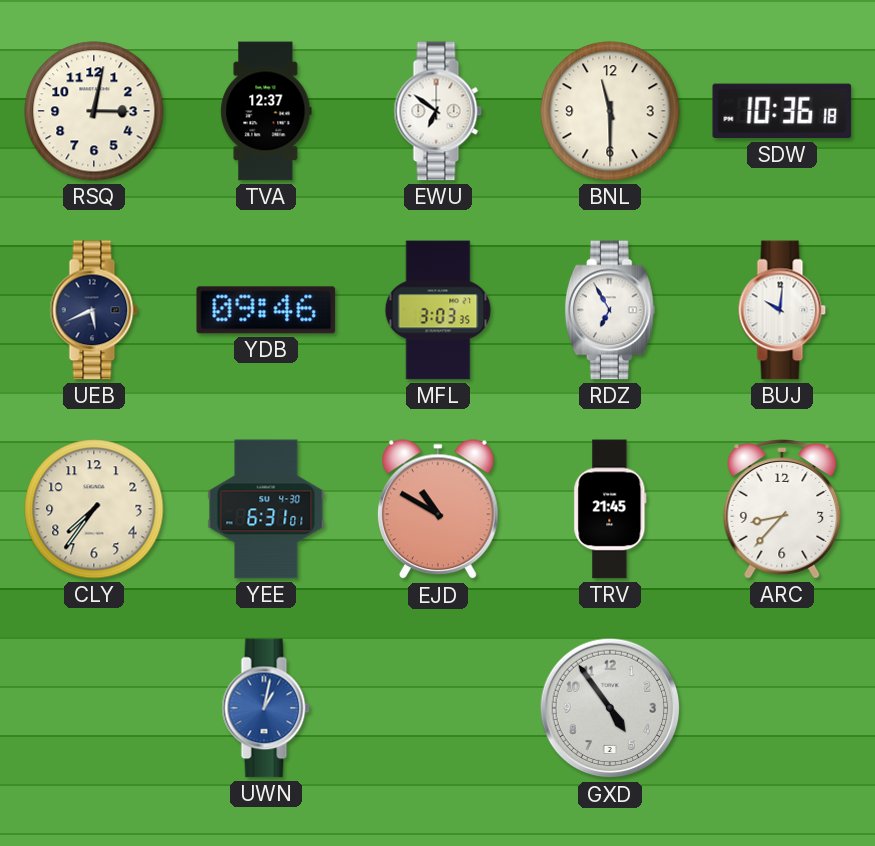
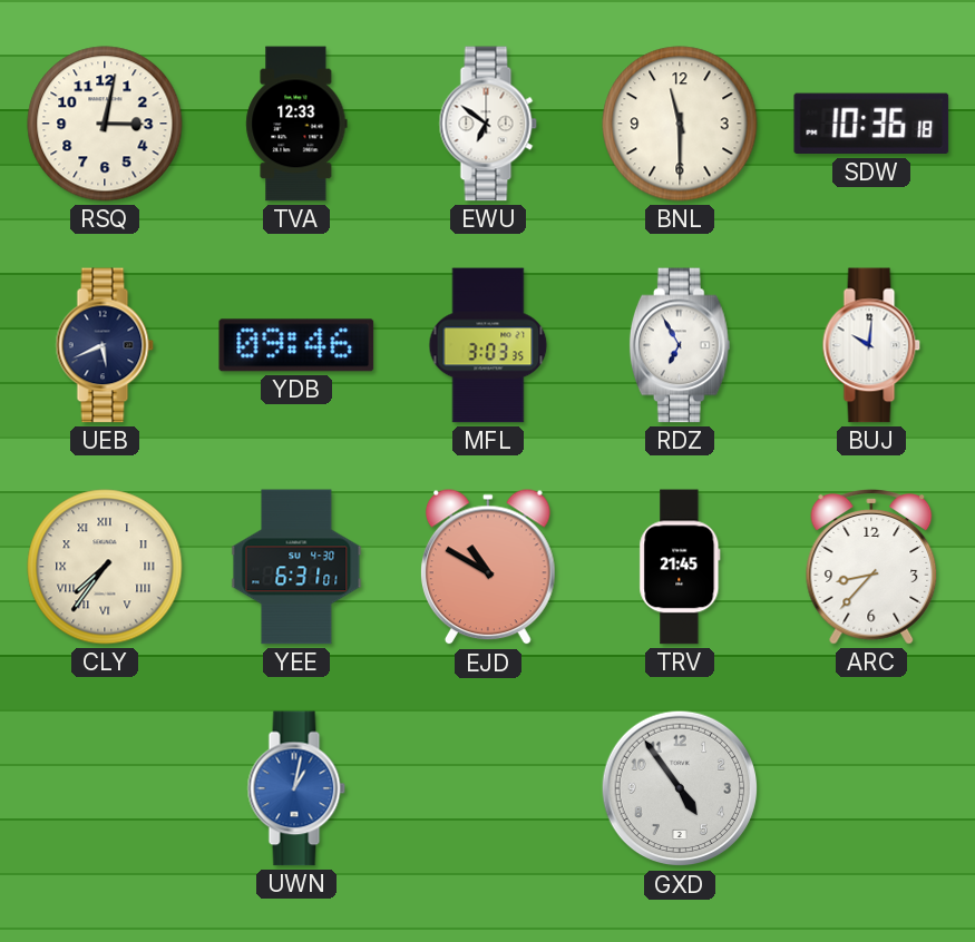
TVA: 12:37 -> 12:33
CLY numerals: Arabic -> Roman
